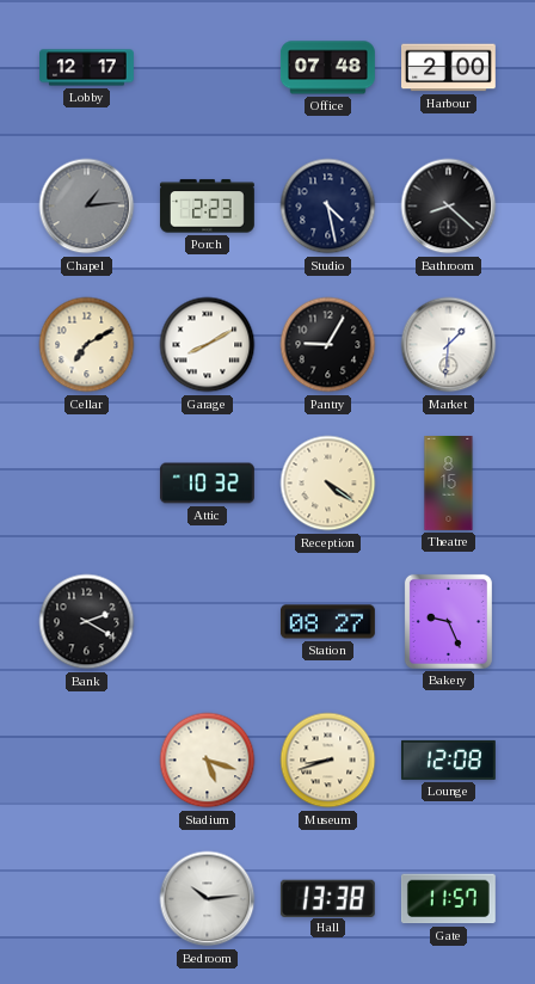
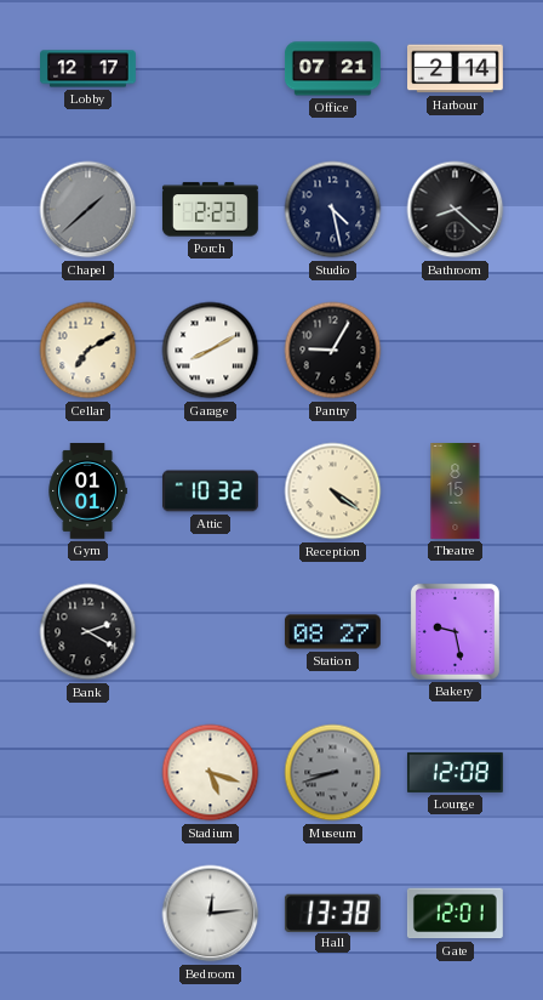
Office: 07:48 -> 07:21
Harbour: 2:00 -> 2:14
Chapel: 1:14 -> 1:38
Market: 1:31 -> none
Gym: none -> 01:01
Bakery: 9:26 -> 9:28
Museum dial: cream -> grey
Bedroom: 10:14 -> 12:14
Gate: 11:57 -> 12:01
